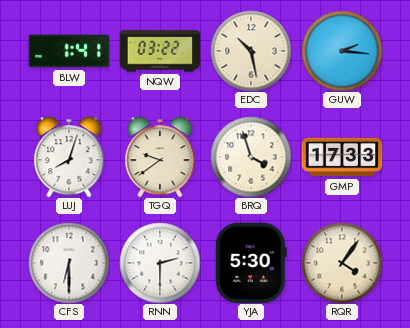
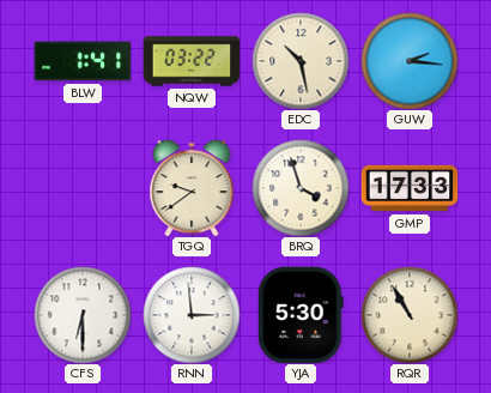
LUJ: 8:03 -> none
RNN: 2:30 -> 2:59
RQR: 4:06 -> 10:55
